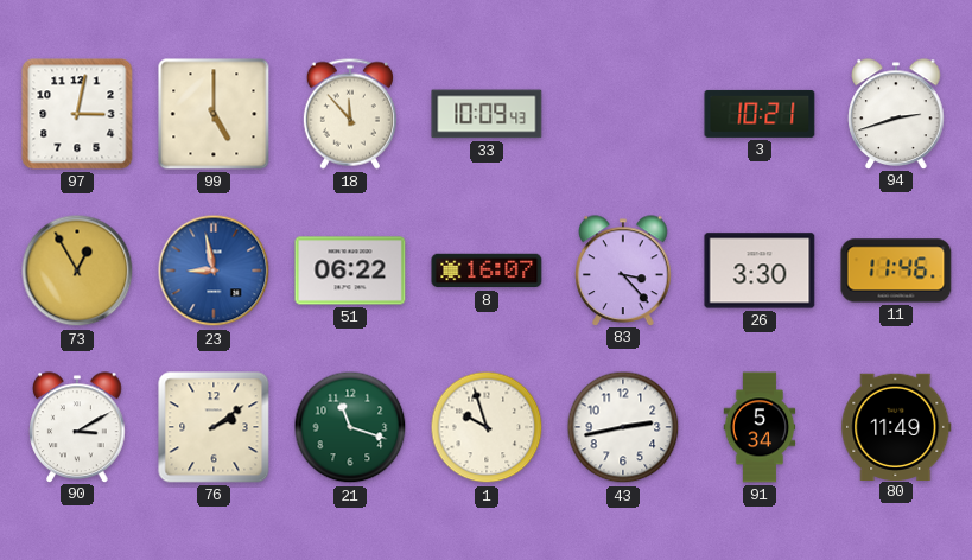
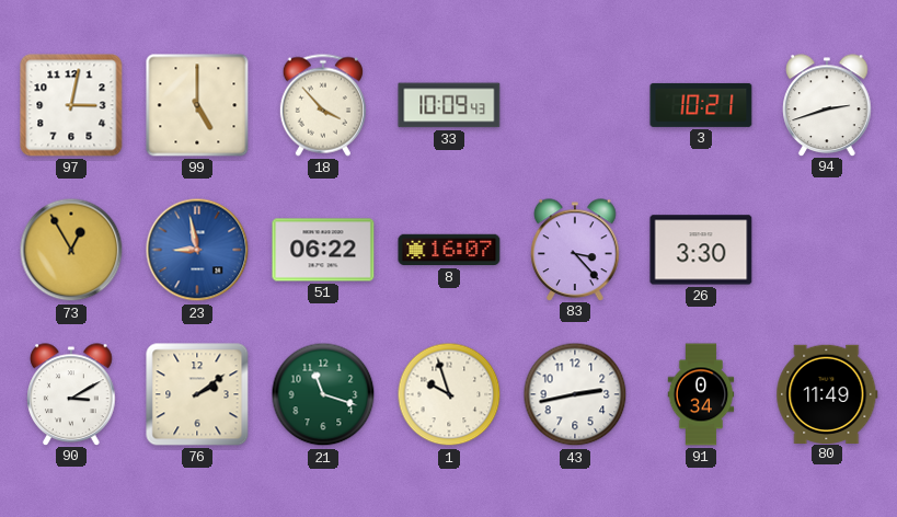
18: 11:53 -> 3:53
11: 11:46 -> none
91: 5:34 -> 0:34
